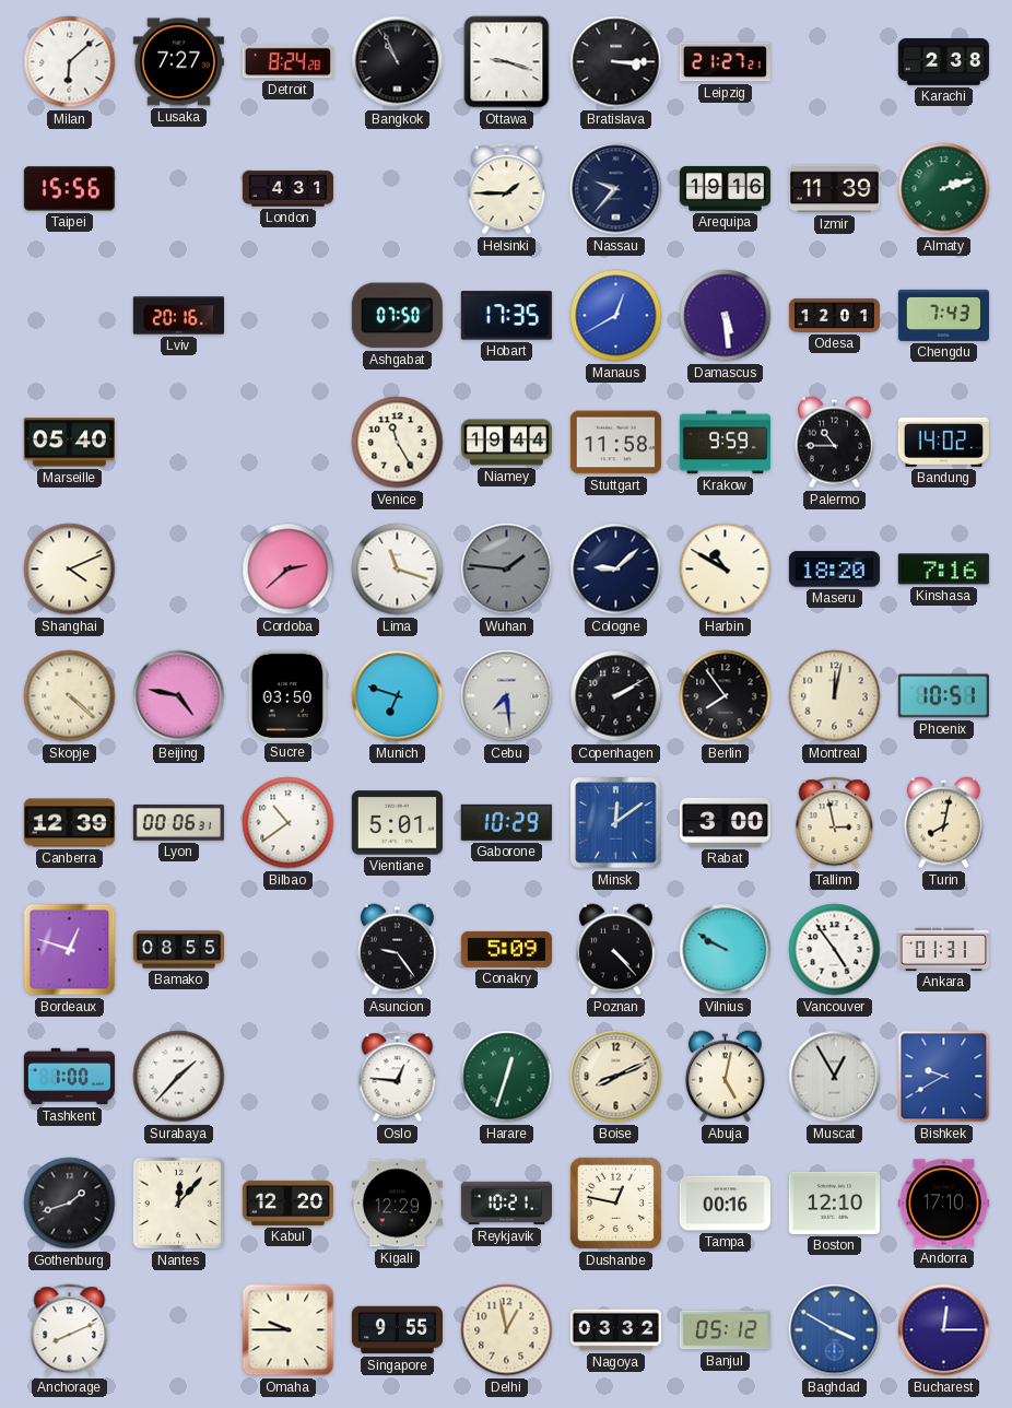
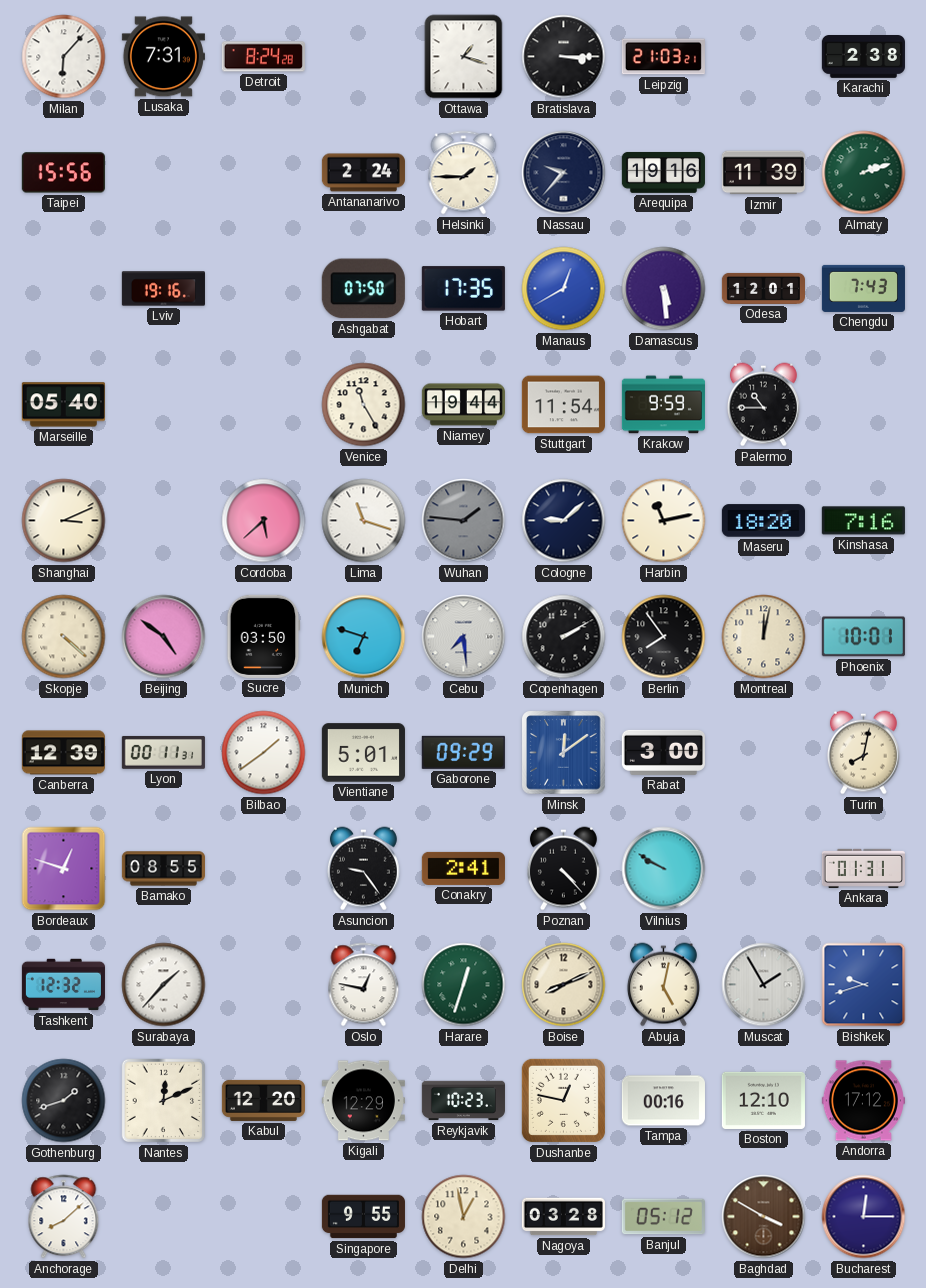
Milan: 6:08 -> 6:07
Lusaka: 7:27 -> 7:31
Bangkok: 10:56 -> none
Ottawa: 9:18 -> 1:18
Leipzig: 21:27 -> 21:03
London: 4:31 -> none
Antananarivo: none -> 2:24
Lviv: 20:16 -> 19:16
Stuttgart: 11:58 -> 11:54
Bandung: 14:02 -> none
Shanghai: 4:11 -> 3:11
Cordoba: 2:38 -> 5:38
Harbin: 10:50 -> 11:13
Beijing: 4:47 -> 4:51
Phoenix: 10:51 -> 10:01
Lyon: 00:06 -> 00:11
Bilbao: 10:39 -> 1:39
Gaborone: 10:29 -> 09:29
Tallinn: 2:58 -> none
Conakry: 5:09 -> 2:41
Vancouver: 4:54 -> none
Tashkent: 1:00 -> 12:32
Oslo: 12:46 -> 12:47
Muscat: 12:55 -> 1:55
Bishkek: 9:40 -> 9:42
Nantes: 12:07 -> 12:11
Reykjavik: 10:21 -> 10:23
Andorra: 17:10 -> 17:12
Anchorage: 8:11 -> 8:08
Omaha: 9:45 -> none
Nagoya: 03:32 -> 03:28
Baghdad dial: blue -> brown
